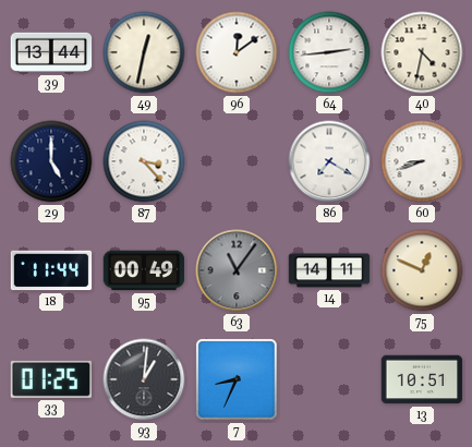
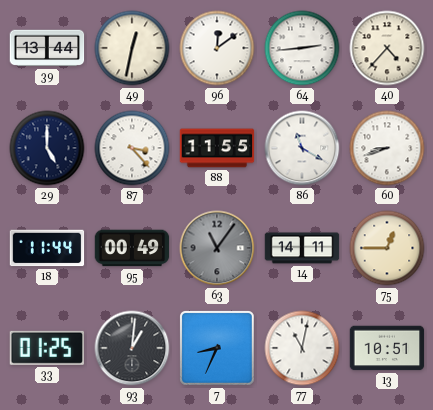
40: 4:32 -> 4:37
88: none -> 11:55
86: 7:20 -> 11:20
75: 12:49 -> 12:45
77: none -> 11:02
